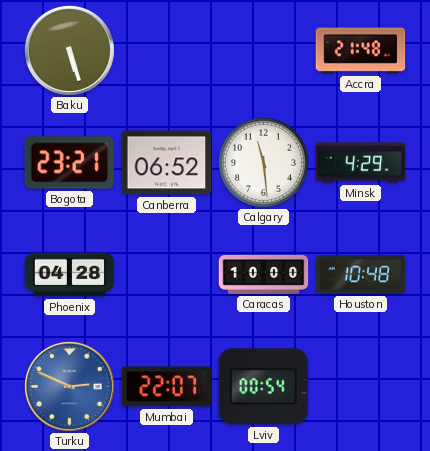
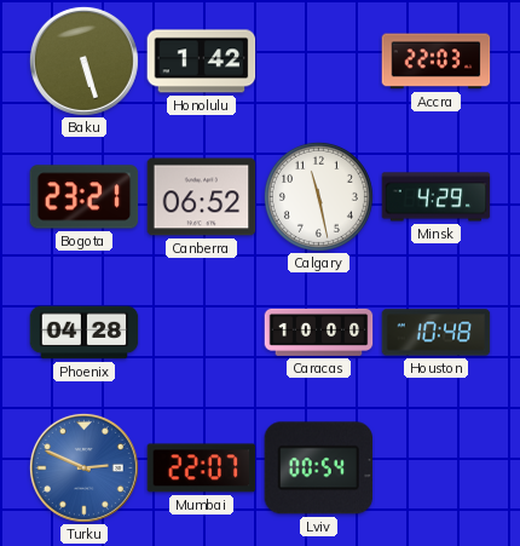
Honolulu: none -> 1:42
Accra: 21:48 -> 22:03
Calgary: 11:29 -> 11:28
